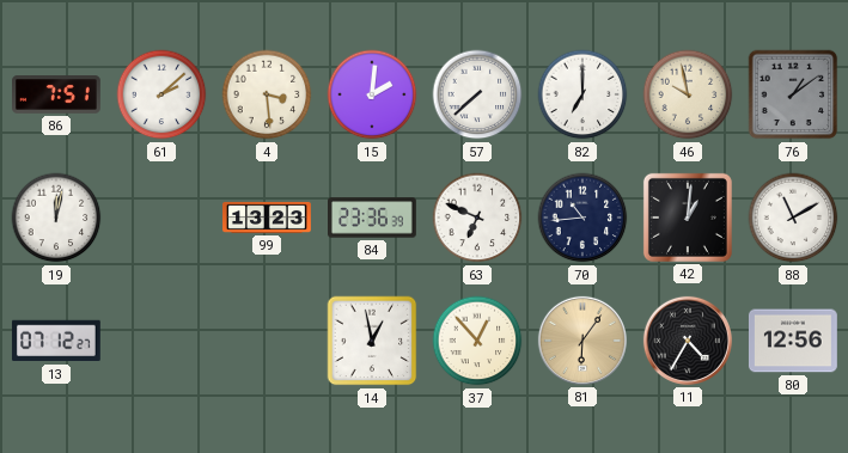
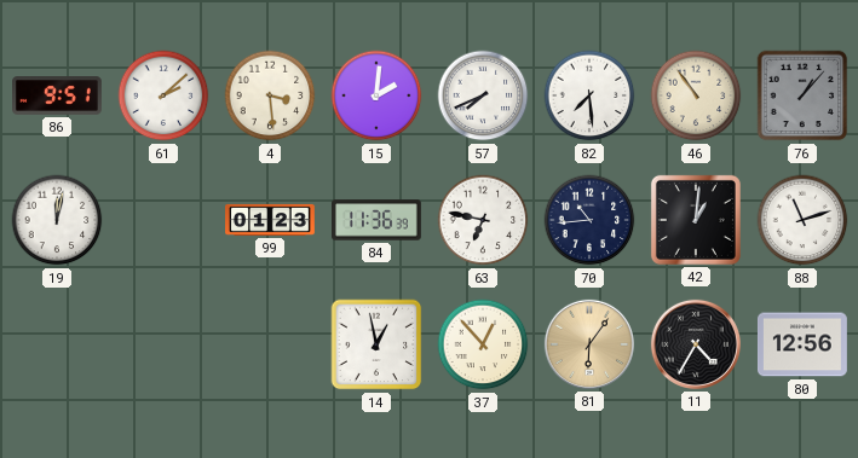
86: 7:51 -> 9:51
57: 7:38 -> 7:41
82: 7:00 -> 7:29
46: 9:58 -> 10:54
76: 1:09 -> 1:07
99: 13:23 -> 01:23
84: 23:36 -> 11:36
63: 6:49 -> 6:47
88: 11:10 -> 11:12
13: 07:12 -> none
